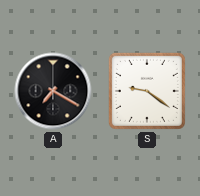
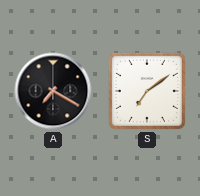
S: 9:21 -> 7:09
